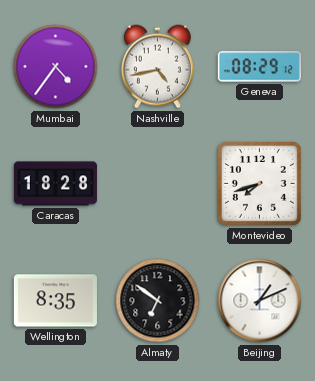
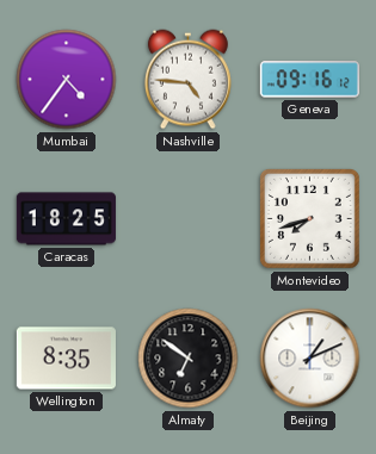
Nashville: 4:43 -> 4:46
Geneva: 08:29 -> 09:16
Caracas: 18:28 -> 18:25
